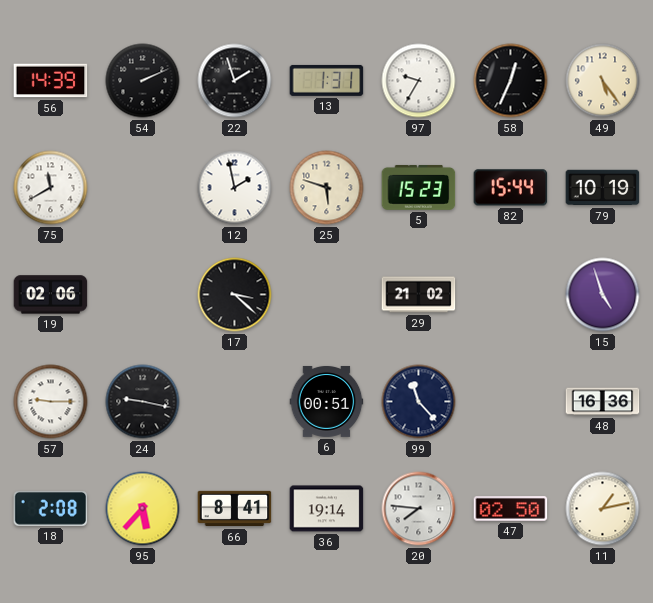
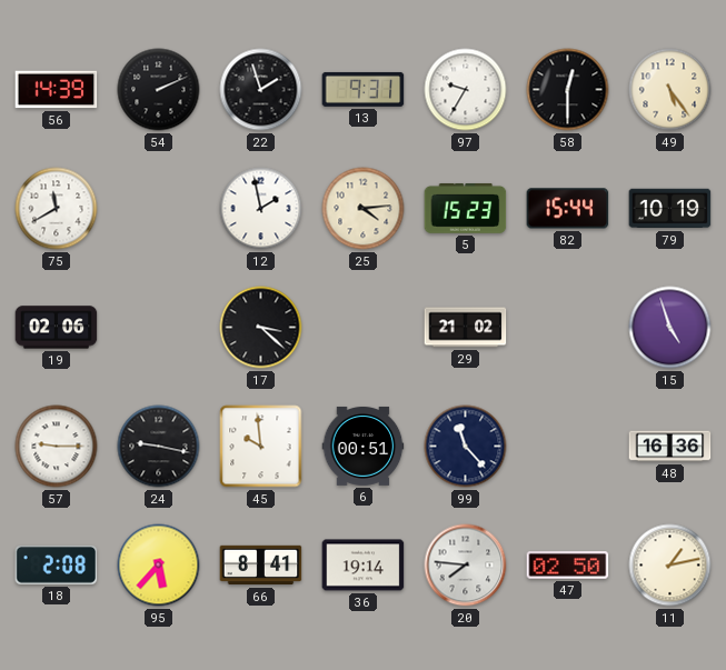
13: 1:31 -> 9:31
58: 12:34 -> 12:30
25: 5:48 -> 4:14
45: none -> 9:59
